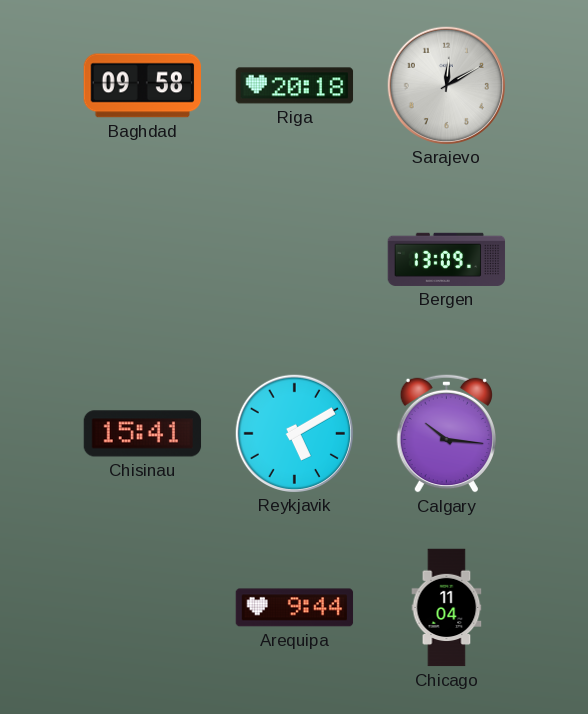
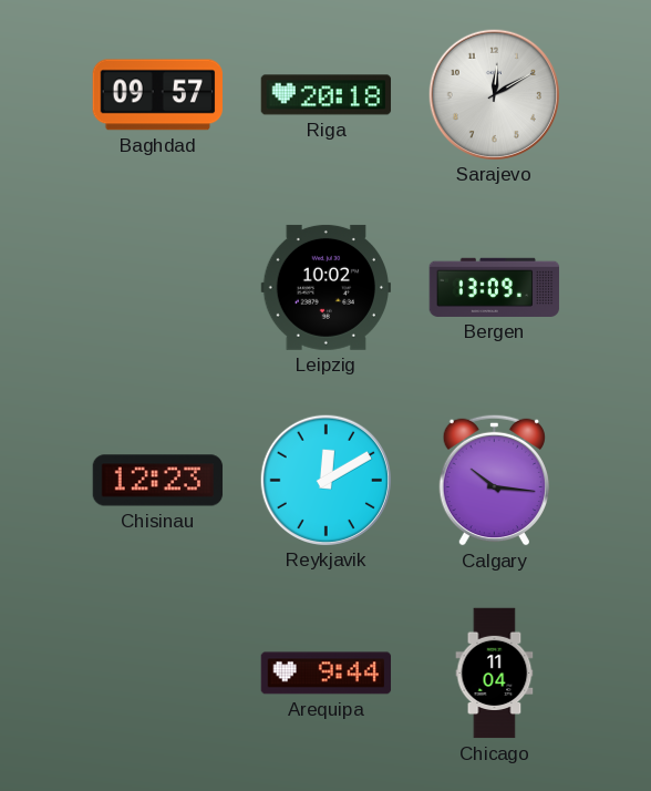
Baghdad: 09:58 -> 09:57
Leipzig: none -> 10:02
Chisinau: 15:41 -> 12:23
Reykjavik: 5:10 -> 12:10
